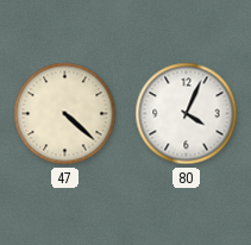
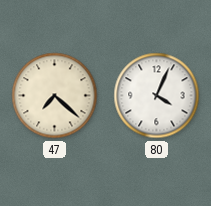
47: 4:22 -> 7:22
